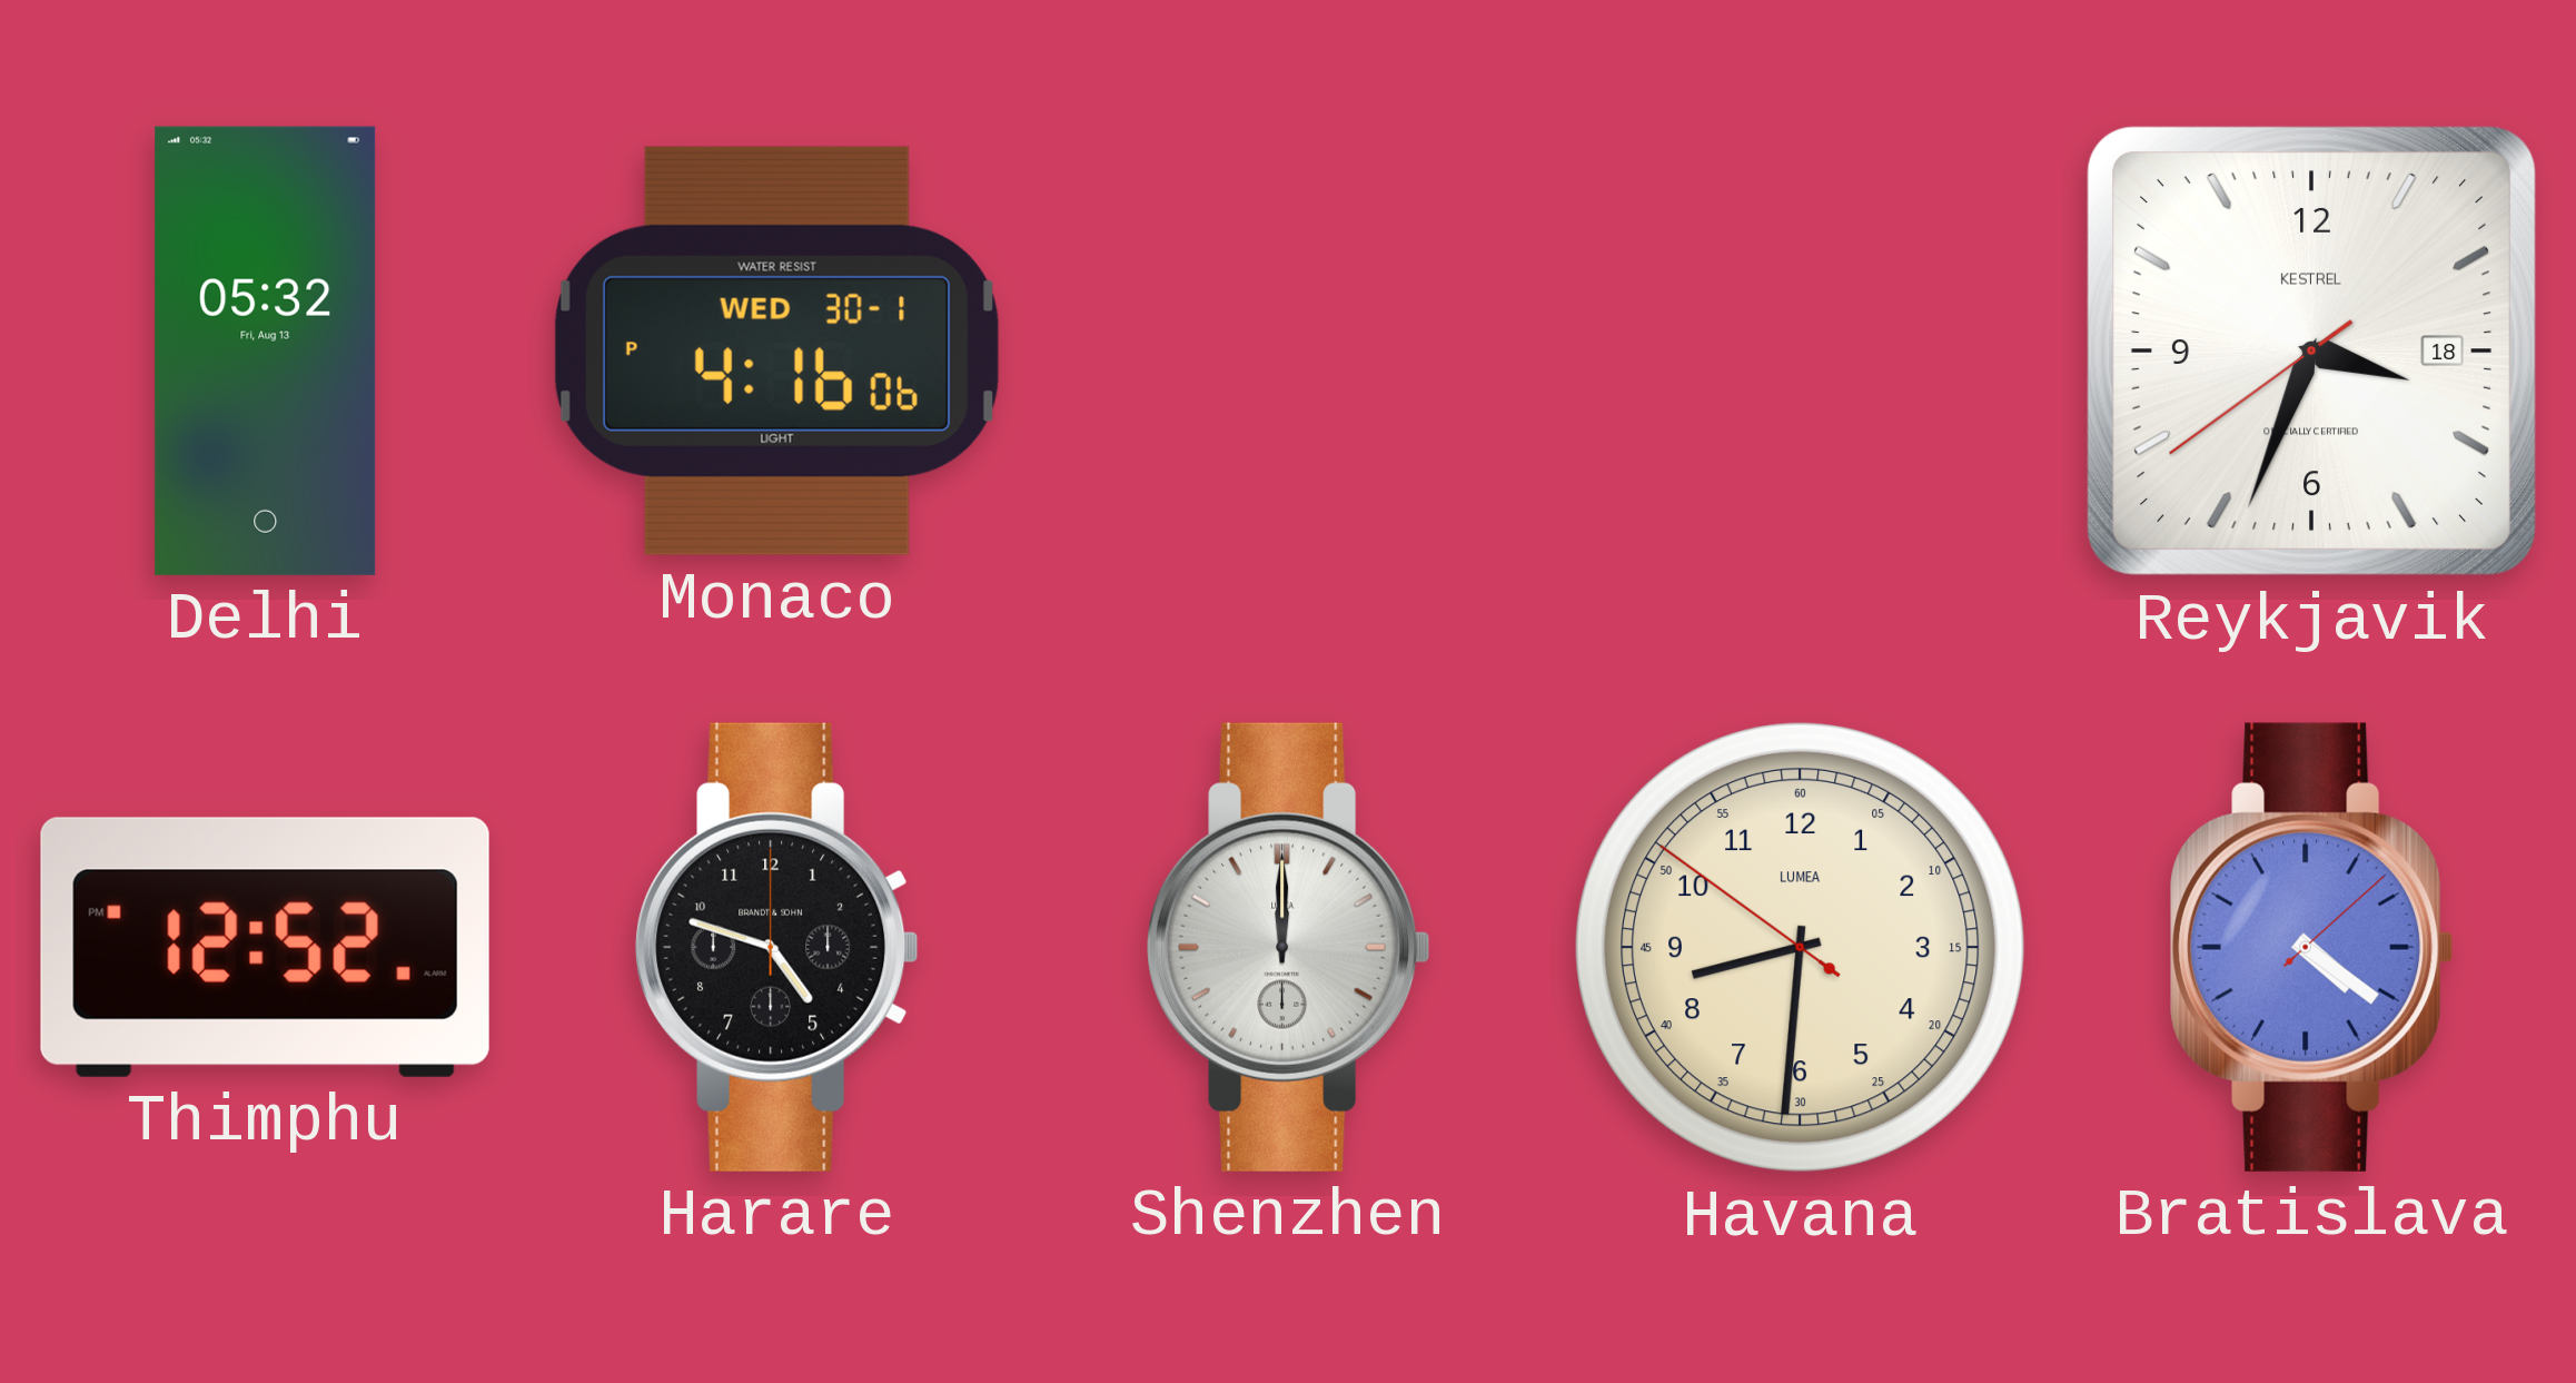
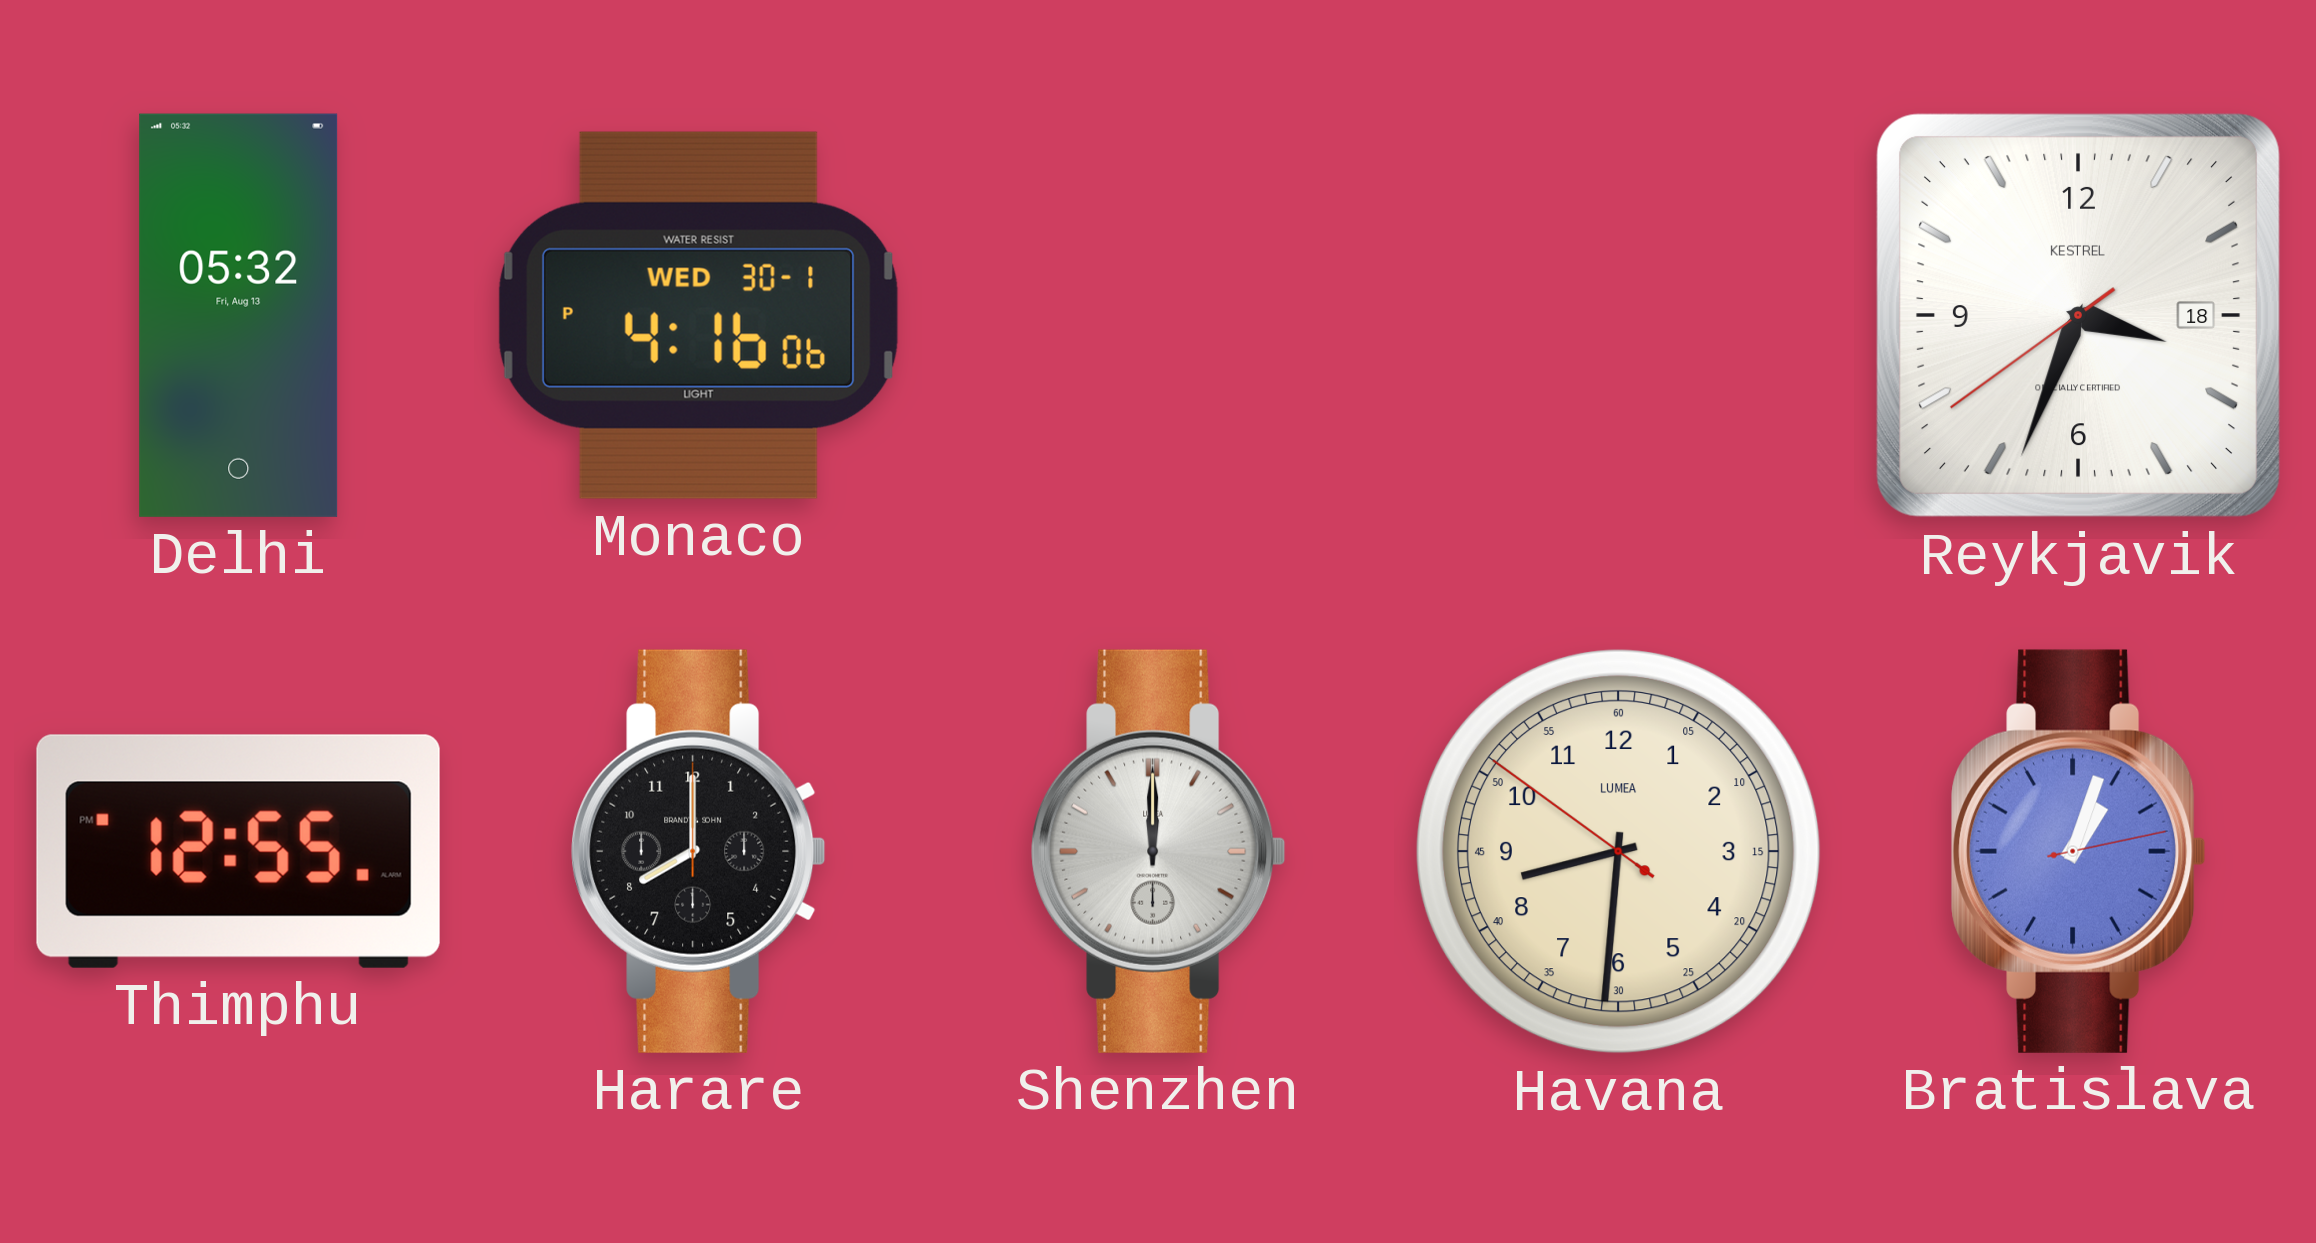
Thimphu: 12:52 -> 12:55
Harare: 4:48 -> 8:00
Bratislava: 4:21 -> 1:03
